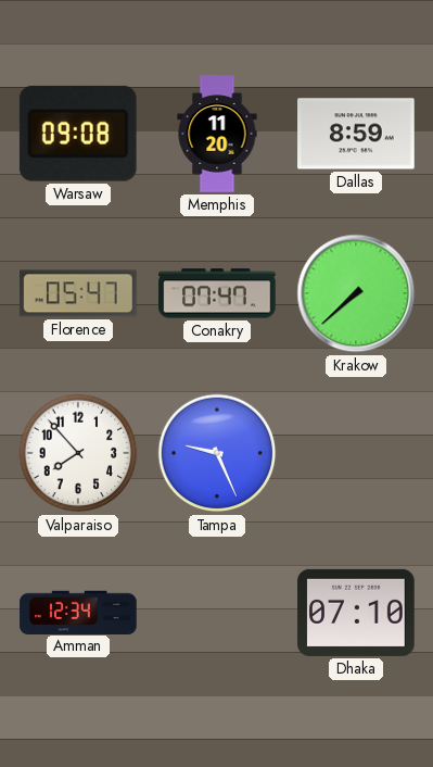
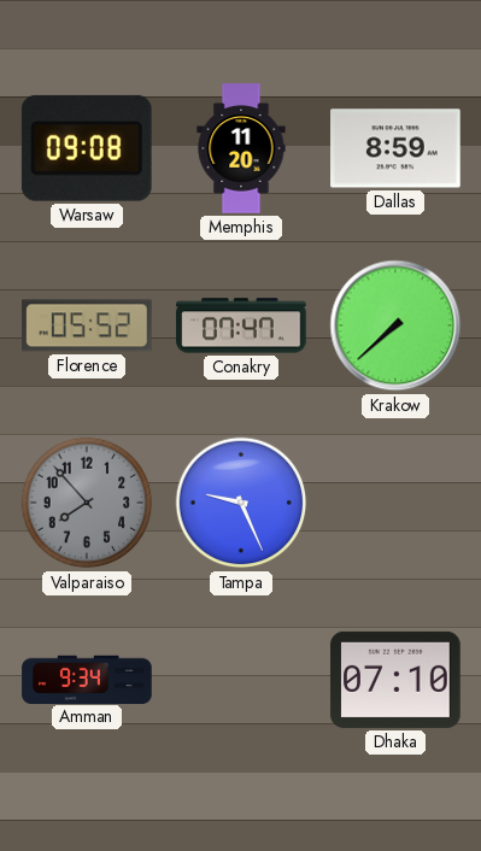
Florence: 05:47 -> 05:52
Valparaiso dial: white -> grey
Amman: 12:34 -> 9:34
